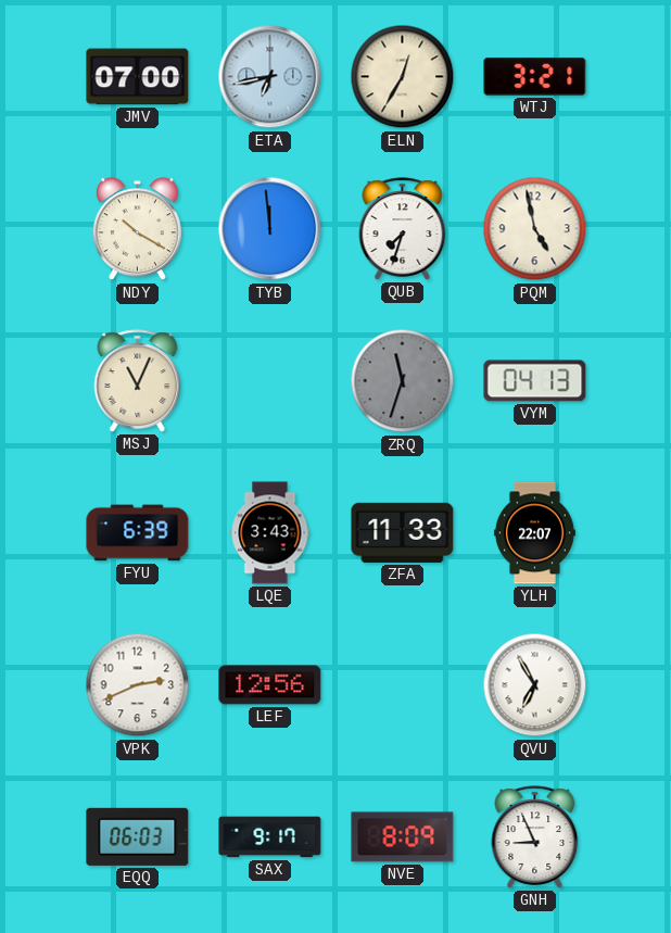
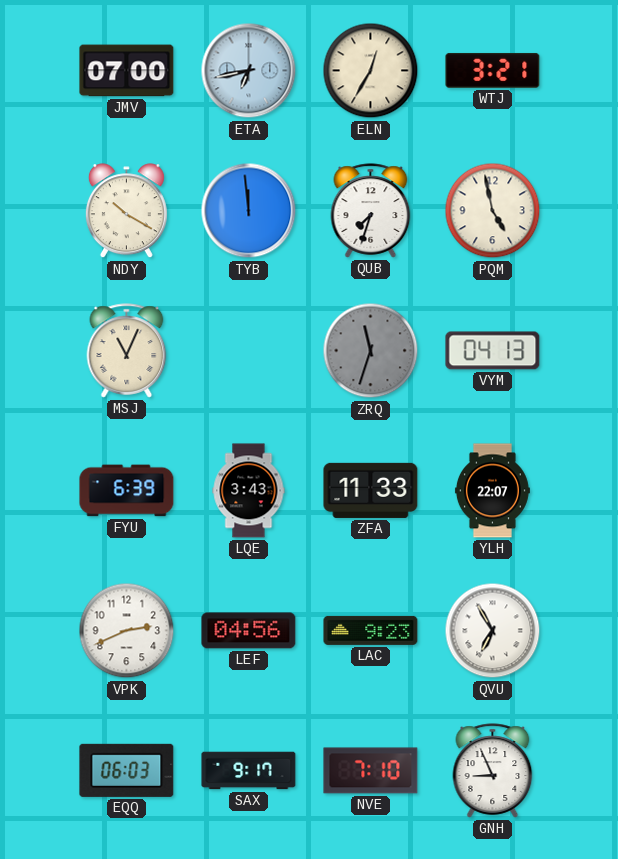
LEF: 12:56 -> 04:56
LAC: none -> 9:23
NVE: 8:09 -> 7:10
